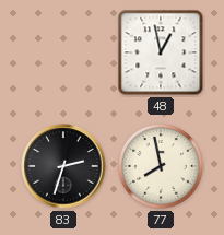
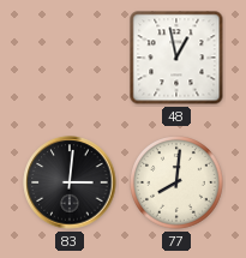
83: 2:33 -> 3:01
77: 7:58 -> 8:01
